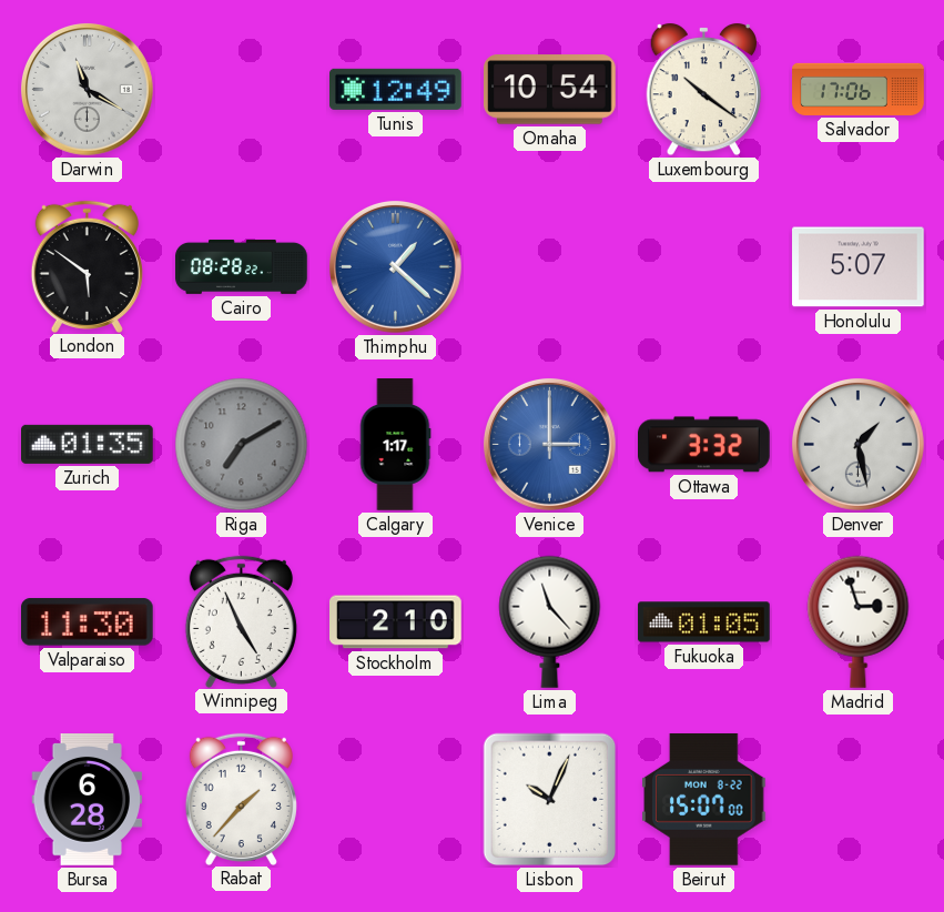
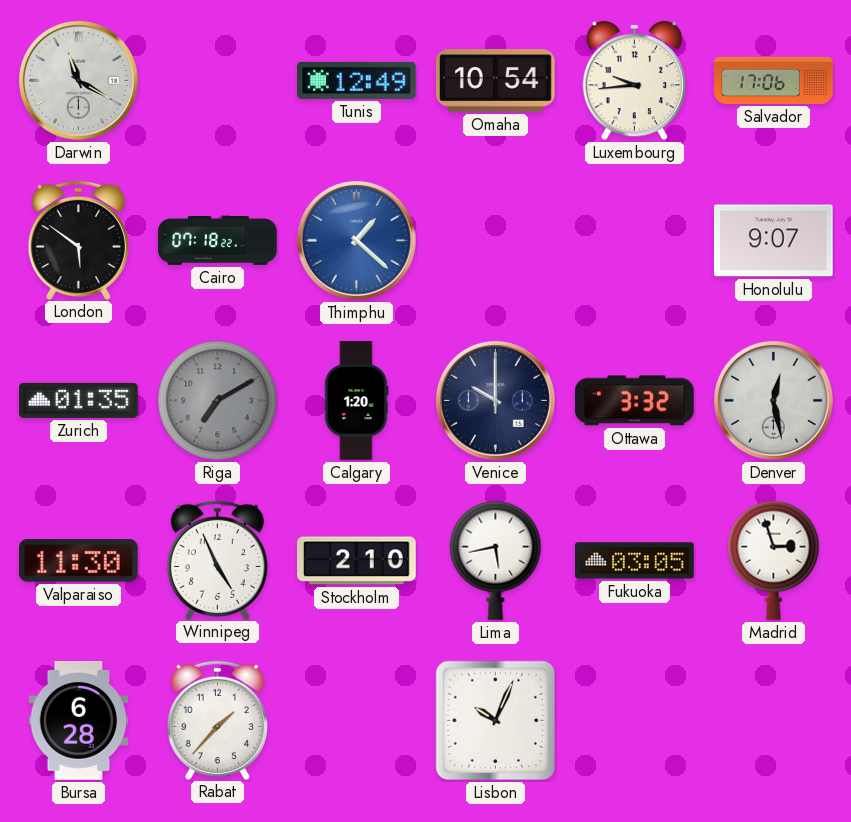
Luxembourg: 10:21 -> 9:44
Cairo: 08:28 -> 07:18
Honolulu: 5:07 -> 9:07
Calgary: 1:17 -> 1:20
Venice: 3:00 -> 10:00
Venice dial: blue -> navy
Denver: 1:28 -> 12:28
Lima: 11:23 -> 5:43
Fukuoka: 01:05 -> 03:05
Beirut: 15:07 -> none
